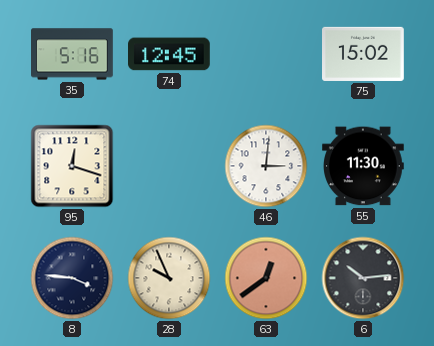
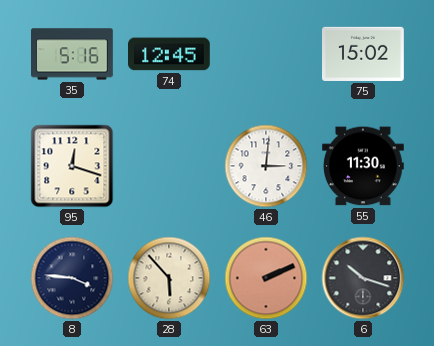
28: 9:56 -> 5:53
63: 12:39 -> 2:11
6: 10:14 -> 10:18
